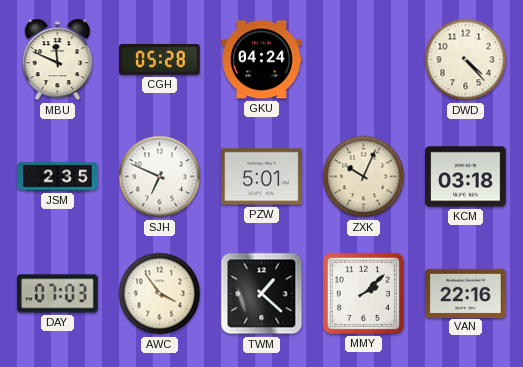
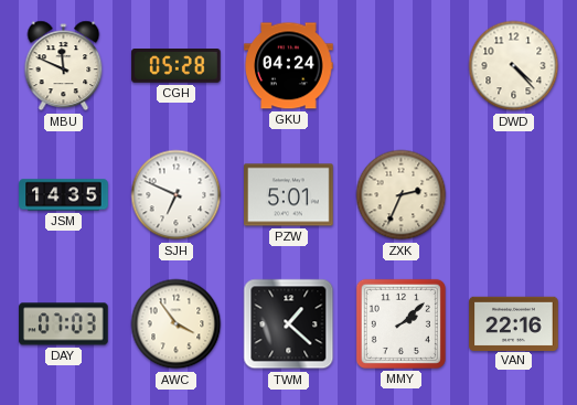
JSM: 2:35 -> 14:35
ZXK: 10:04 -> 2:34
KCM: 03:18 -> none
